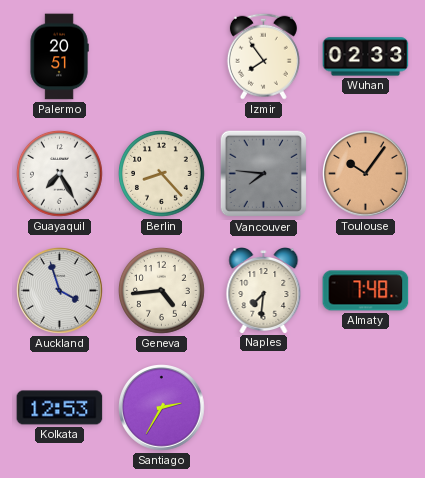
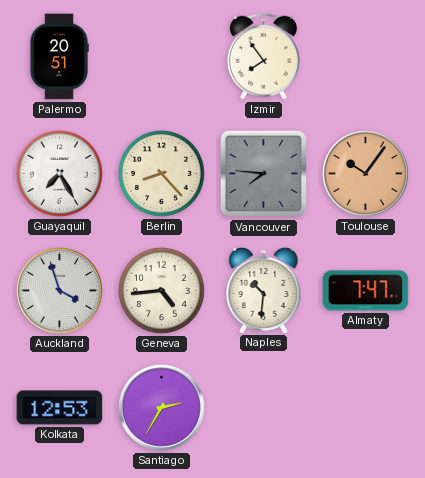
Wuhan: 02:33 -> none
Naples: 7:31 -> 10:31
Almaty: 7:48 -> 7:47
